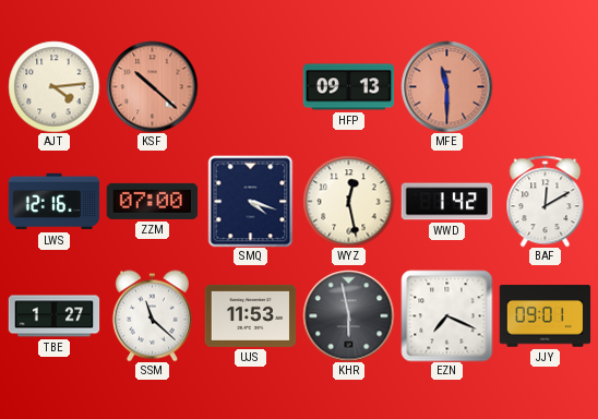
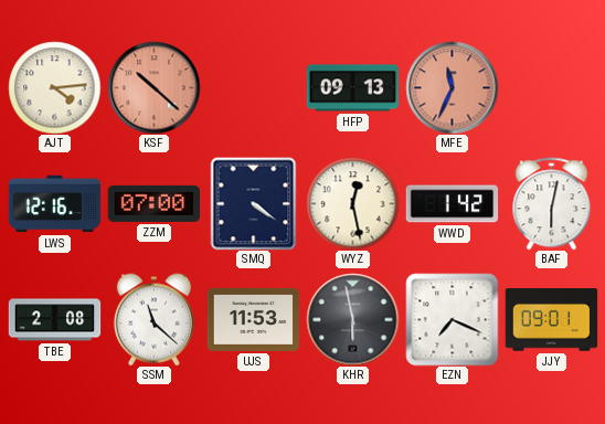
MFE: 11:30 -> 11:34
SMQ: 4:18 -> 4:21
BAF: 12:10 -> 6:02
TBE: 1:27 -> 2:08
